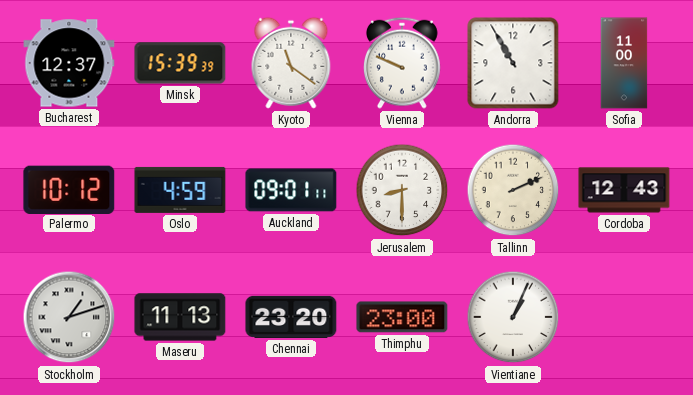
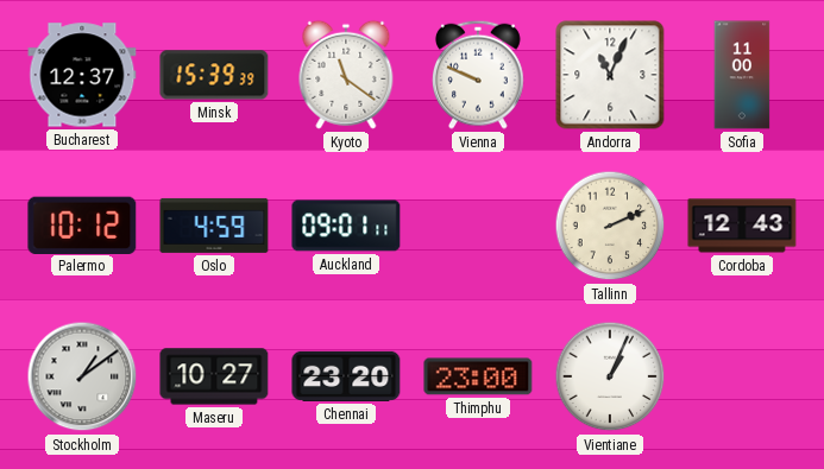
Andorra: 10:55 -> 11:04
Jerusalem: 8:30 -> none
Stockholm: 1:12 -> 1:09
Maseru: 11:13 -> 10:27
